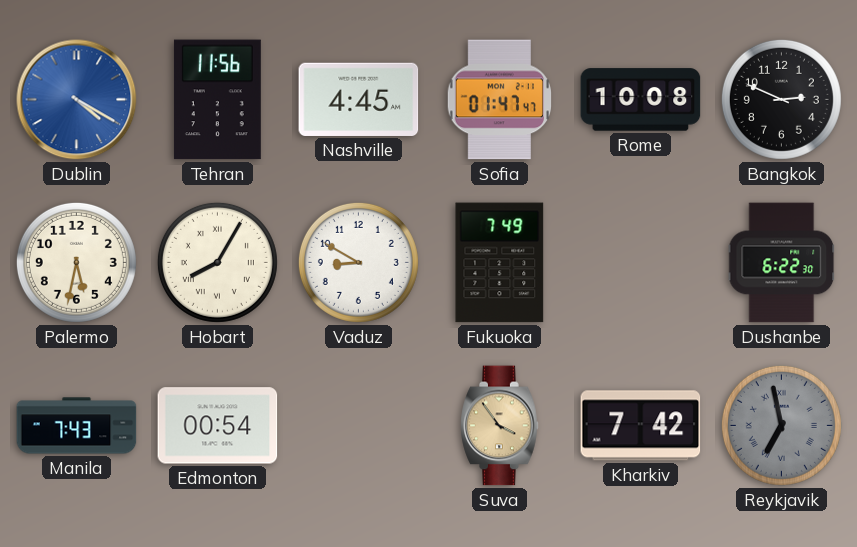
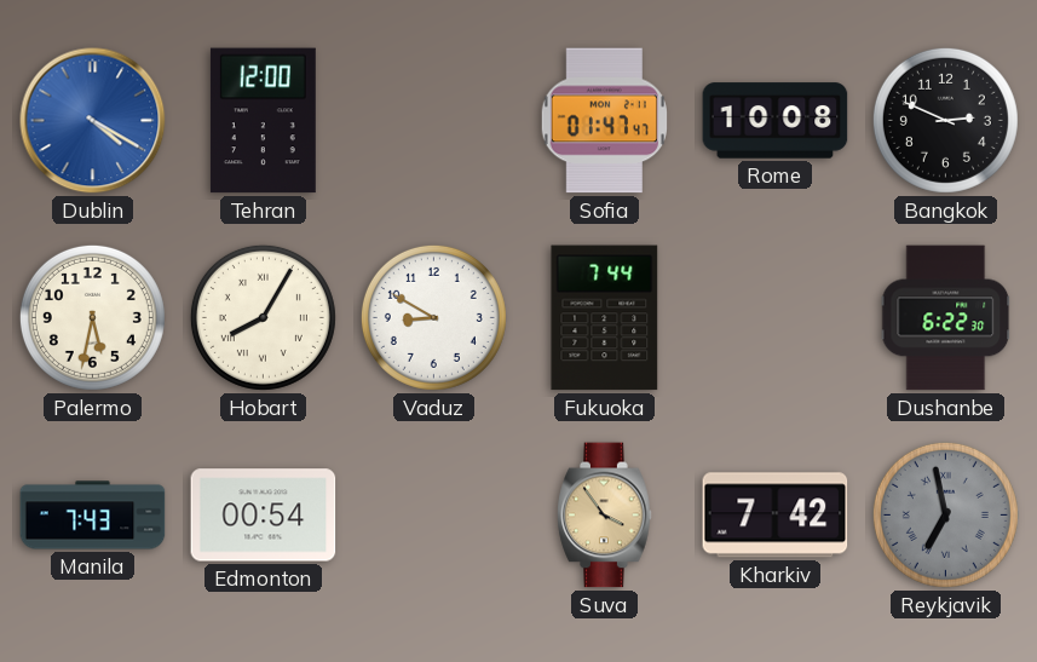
Tehran: 11:56 -> 12:00
Nashville: 4:45 -> none
Fukuoka: 7:49 -> 7:44
